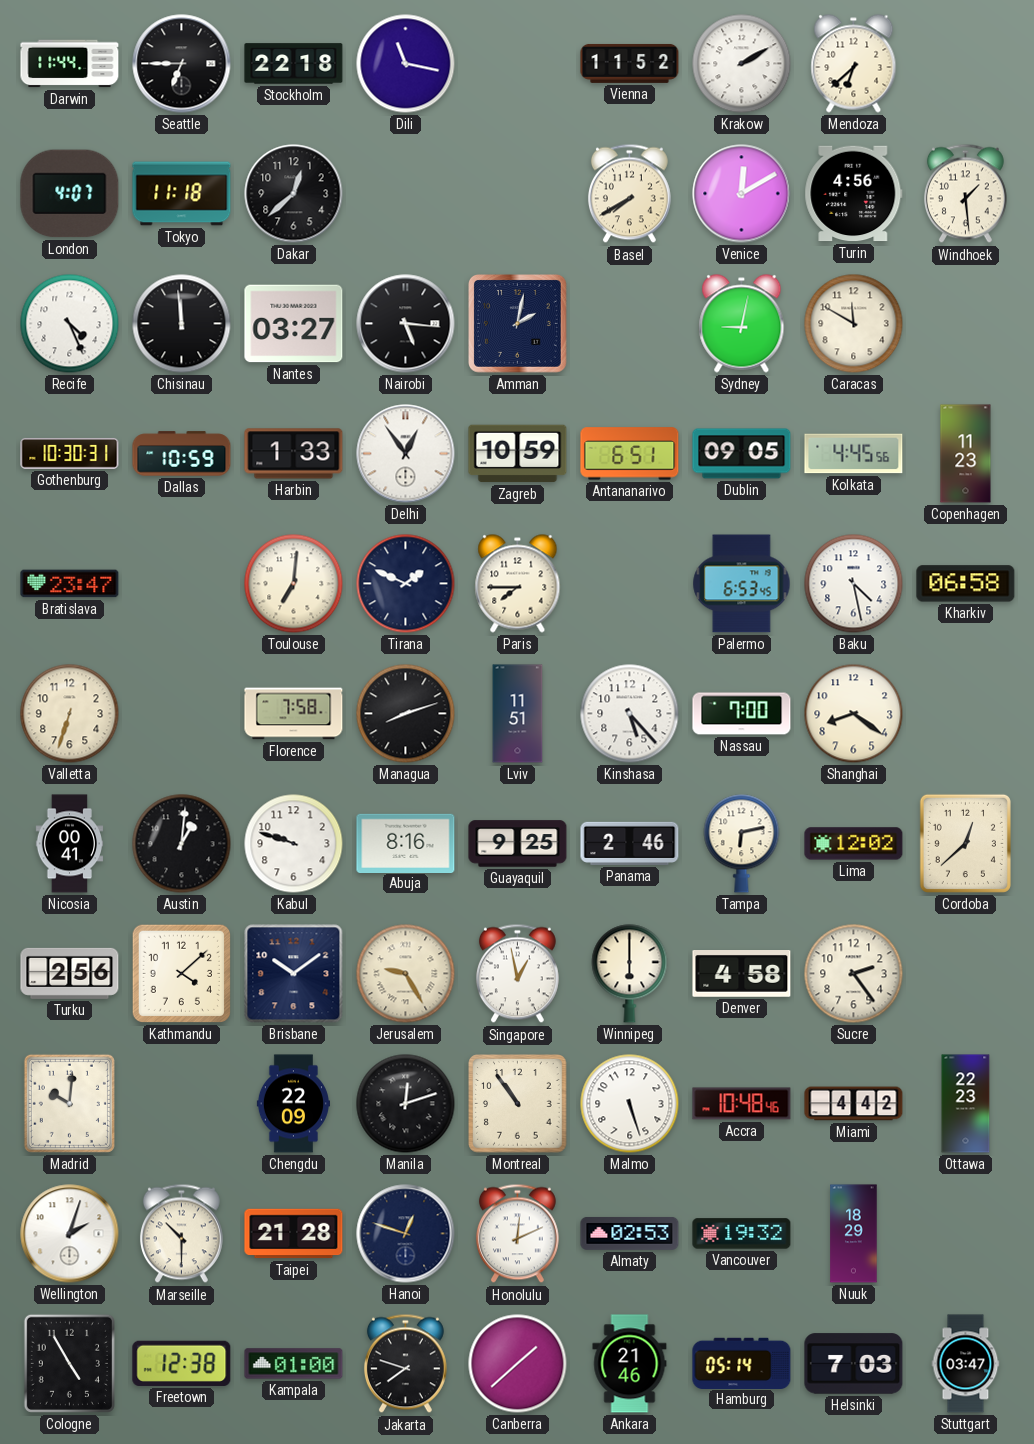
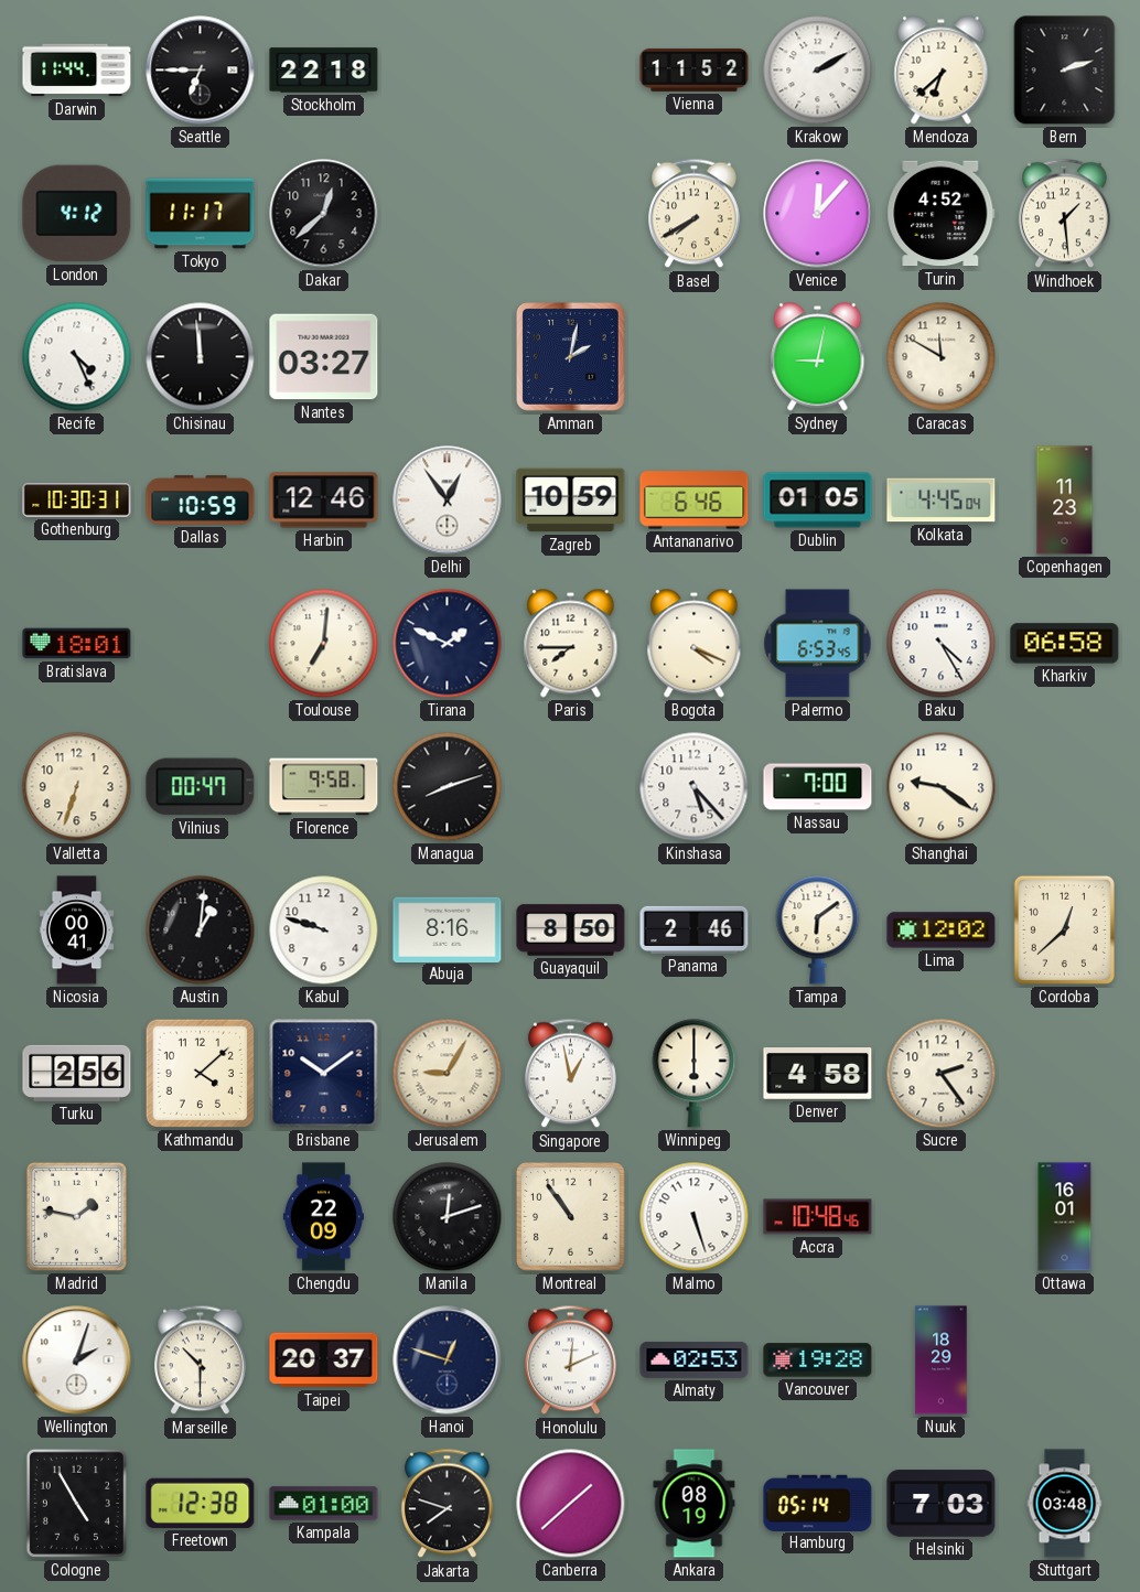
Dili: 11:17 -> none
Bern: none -> 2:12
London: 4:07 -> 4:12
Tokyo: 11:18 -> 11:17
Venice: 12:10 -> 12:07
Turin: 4:56 -> 4:52
Nairobi: 5:16 -> none
Harbin: 1:33 -> 12:46
Antananarivo: 6:51 -> 6:46
Dublin: 09:05 -> 01:05
Kolkata: 4:45:56 -> 4:45:04
Bratislava: 23:47 -> 18:01
Bogota: none -> 4:19
Baku: 4:28 -> 4:25
Vilnius: none -> 00:47
Florence: 7:58 -> 9:58
Lviv: 11:51 -> none
Shanghai: 8:21 -> 9:21
Guayaquil: 9:25 -> 8:50
Tampa: 6:13 -> 6:09
Jerusalem: 9:25 -> 9:05
Madrid: 10:01 -> 1:47
Miami: 4:42 -> none
Ottawa: 22:23 -> 16:01
Taipei: 21:28 -> 20:37
Vancouver: 19:32 -> 19:28
Ankara: 21:46 -> 08:19
Stuttgart: 03:47 -> 03:48
